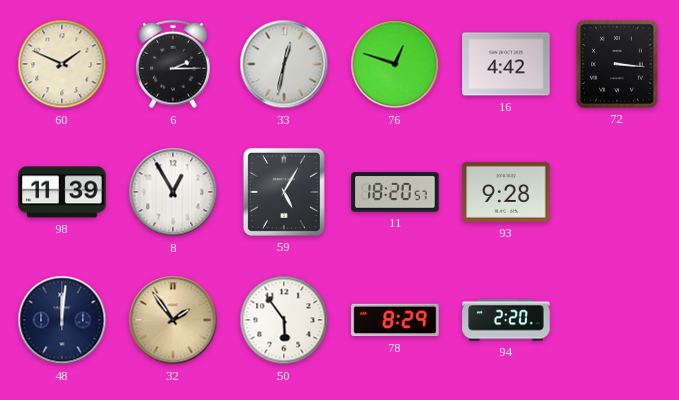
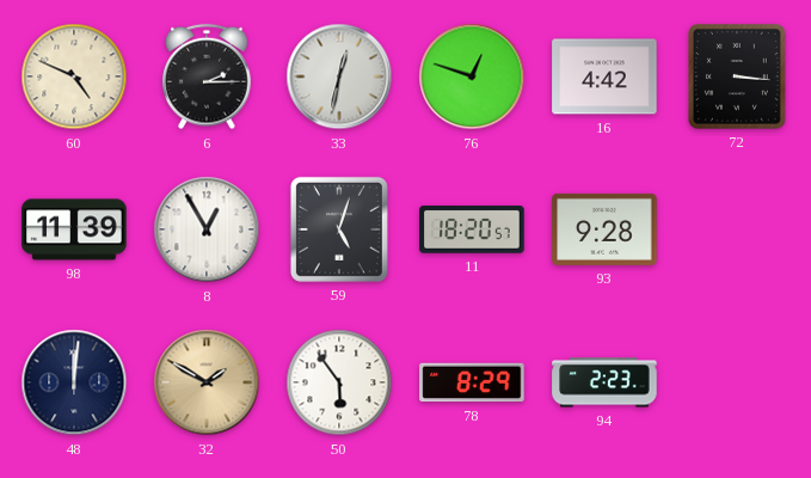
60: 1:49 -> 4:49
59: 5:05 -> 5:03
32: 1:54 -> 1:50
94: 2:20 -> 2:23
